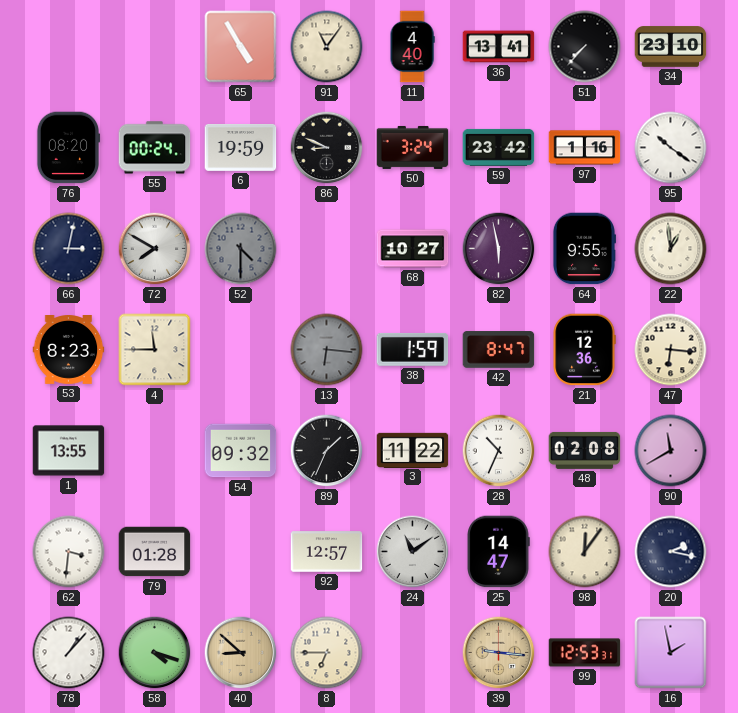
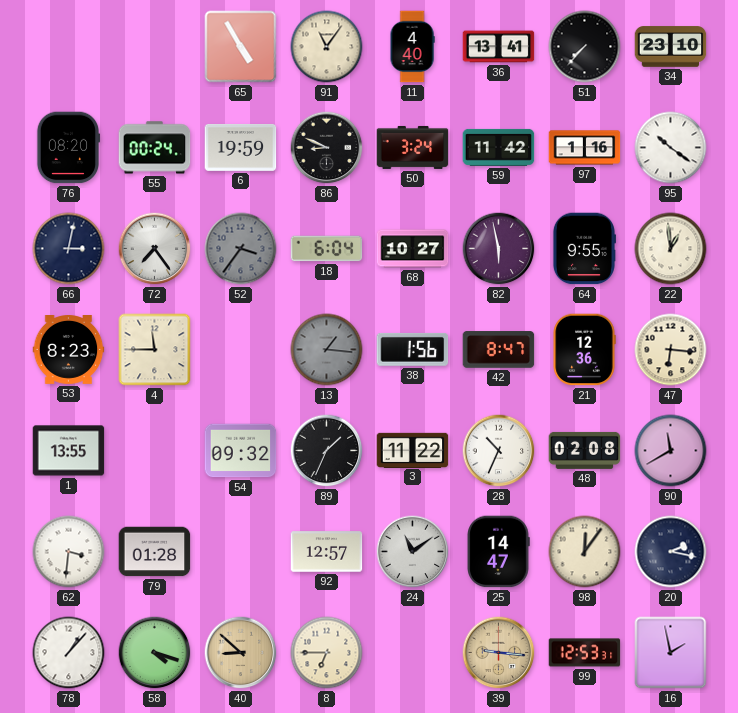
59: 23:42 -> 11:42
72: 7:50 -> 7:24
52: 4:30 -> 3:36
18: none -> 6:04
13: 6:16 -> 1:16
38: 1:59 -> 1:56
